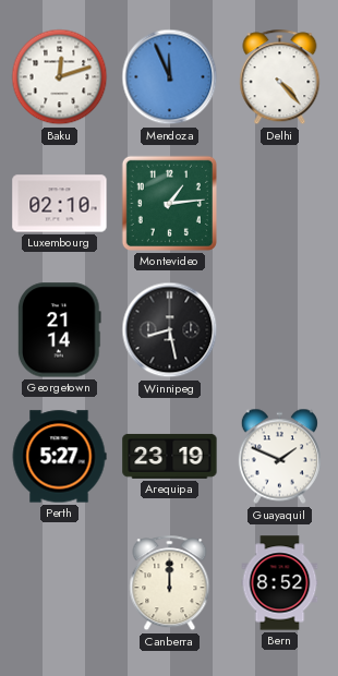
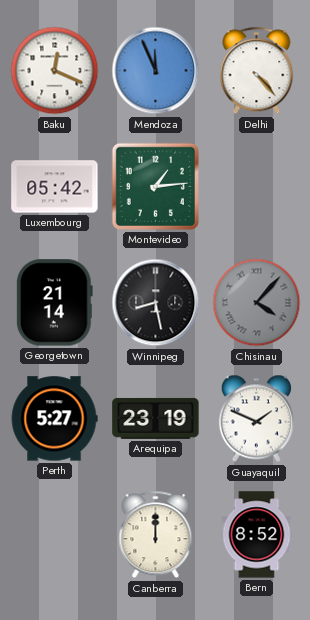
Baku: 12:12 -> 12:19
Luxembourg: 02:10 -> 05:42
Chisinau: none -> 4:07
